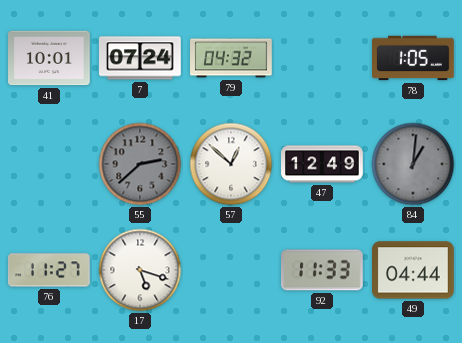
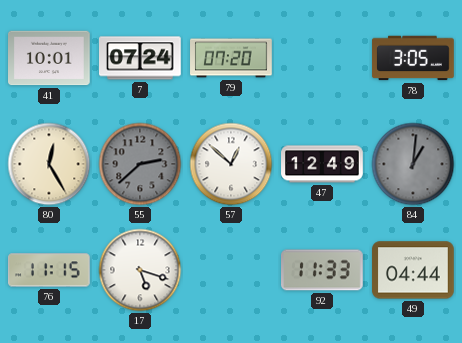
79: 04:32 -> 07:20
78: 1:05 -> 3:05
80: none -> 12:25
76: 11:27 -> 11:15
